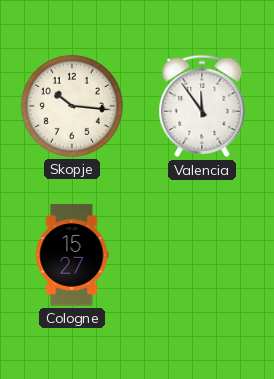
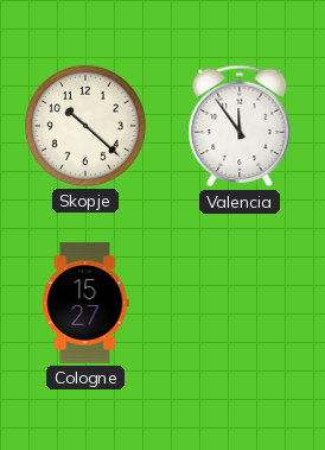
Skopje: 10:16 -> 10:22
